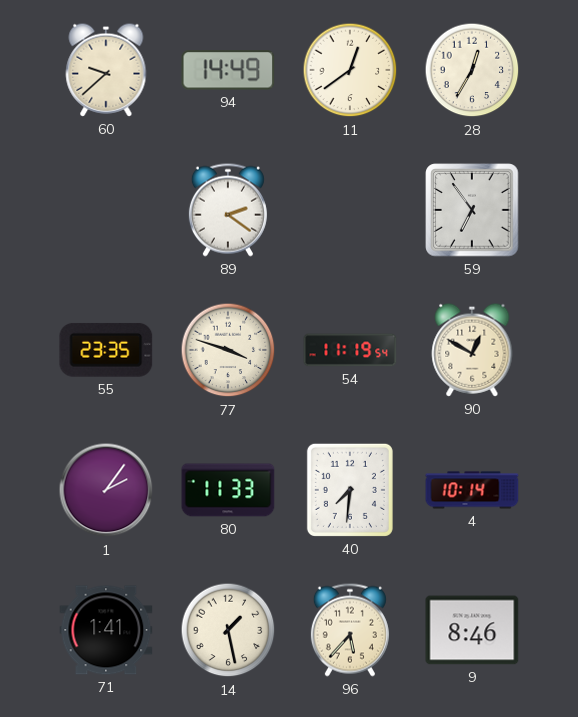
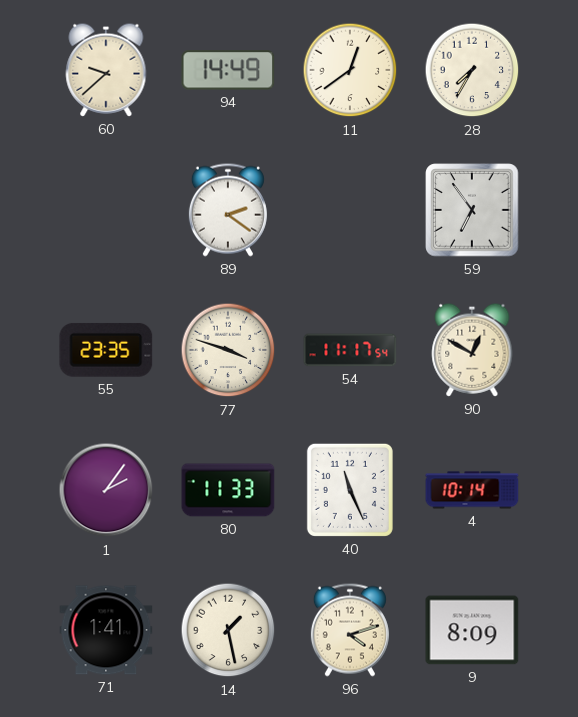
28: 12:35 -> 7:35
54: 11:19 -> 11:17
40: 7:31 -> 11:26
96: 5:37 -> 4:12
9: 8:46 -> 8:09
